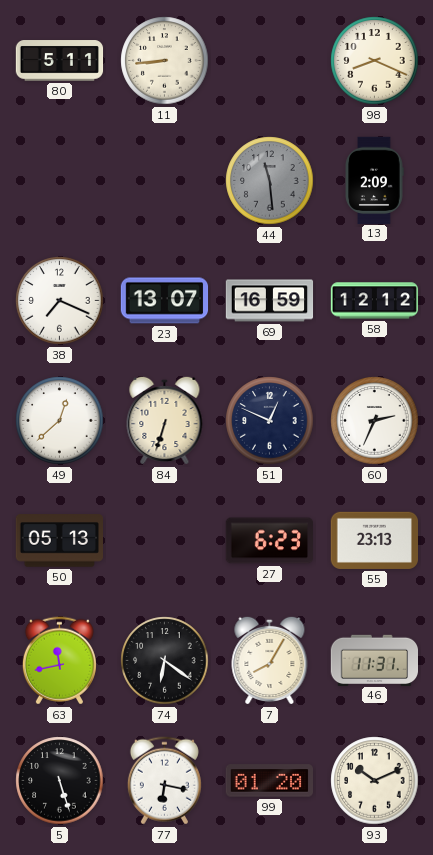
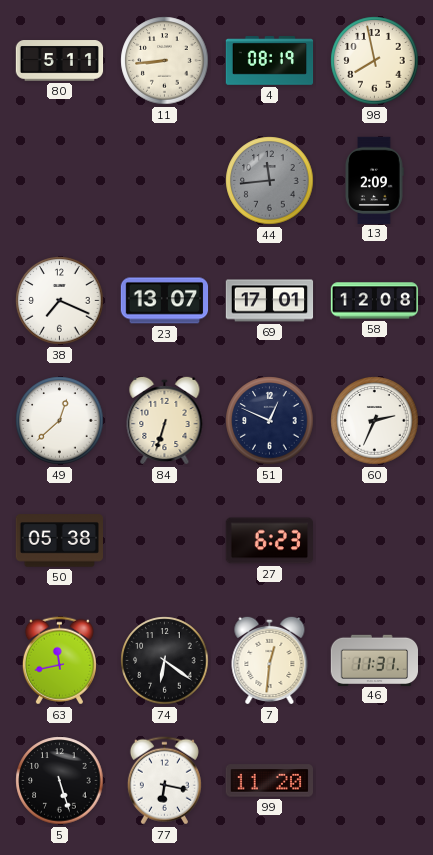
4: none -> 08:19
98: 8:19 -> 7:58
44: 11:29 -> 11:44
69: 16:59 -> 17:01
58: 12:12 -> 12:08
50: 05:13 -> 05:38
55: 23:13 -> none
7: 8:05 -> 12:31
99: 01:20 -> 11:20
93: 10:11 -> none
